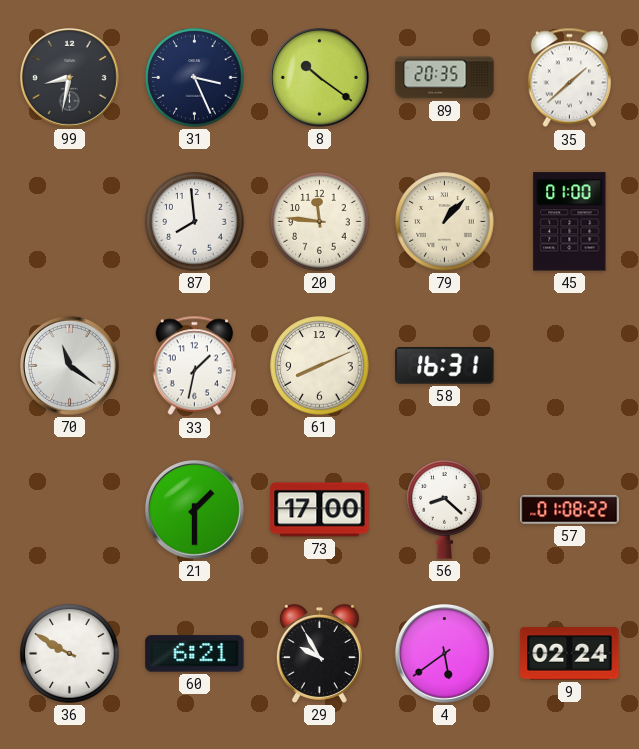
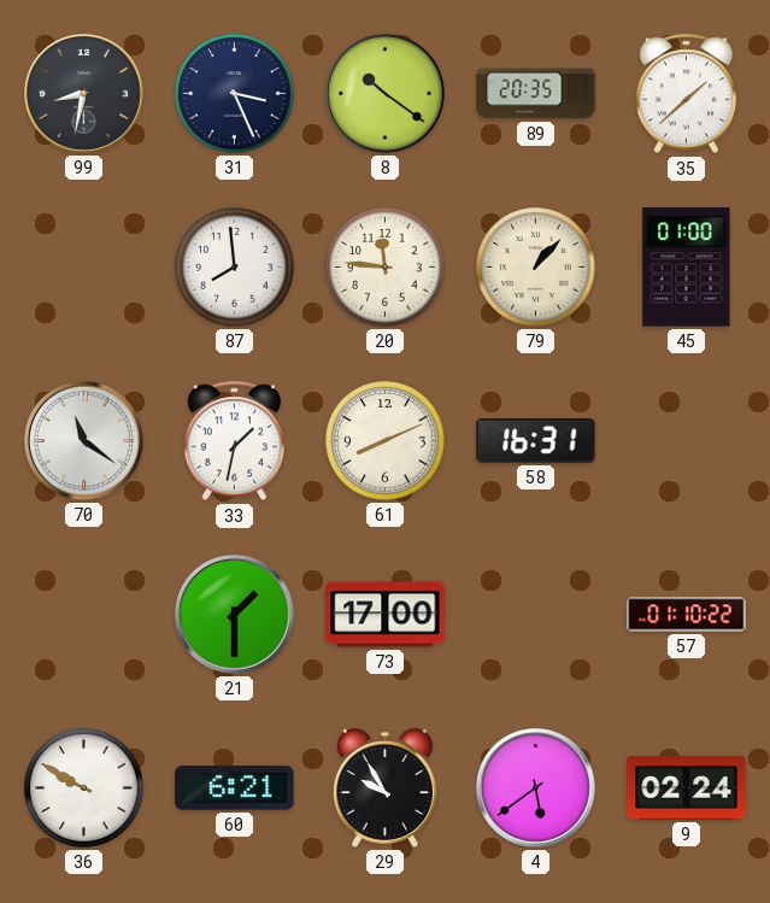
56: 8:22 -> none
57: 01:08 -> 01:10
